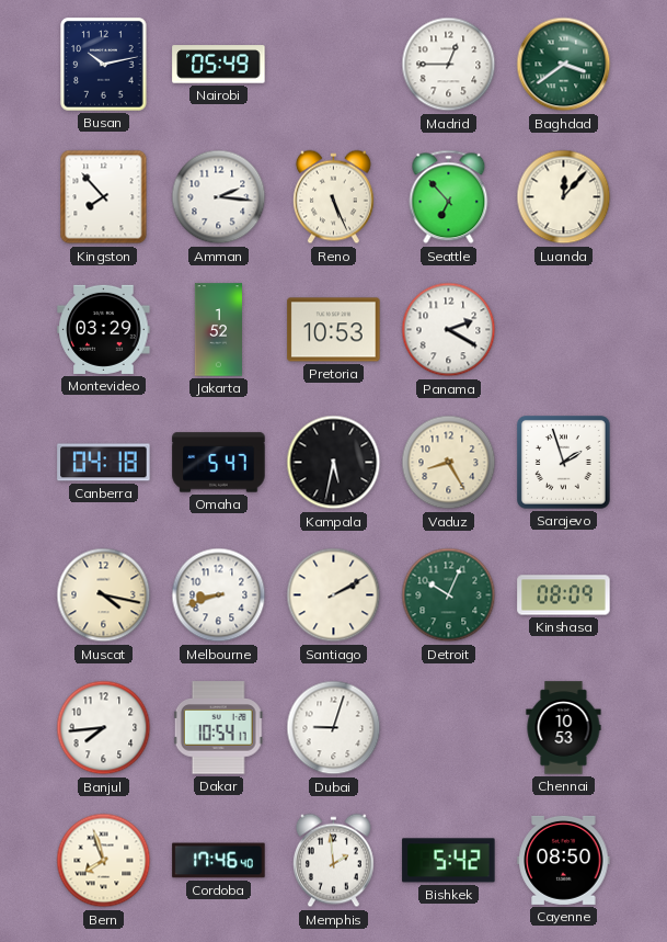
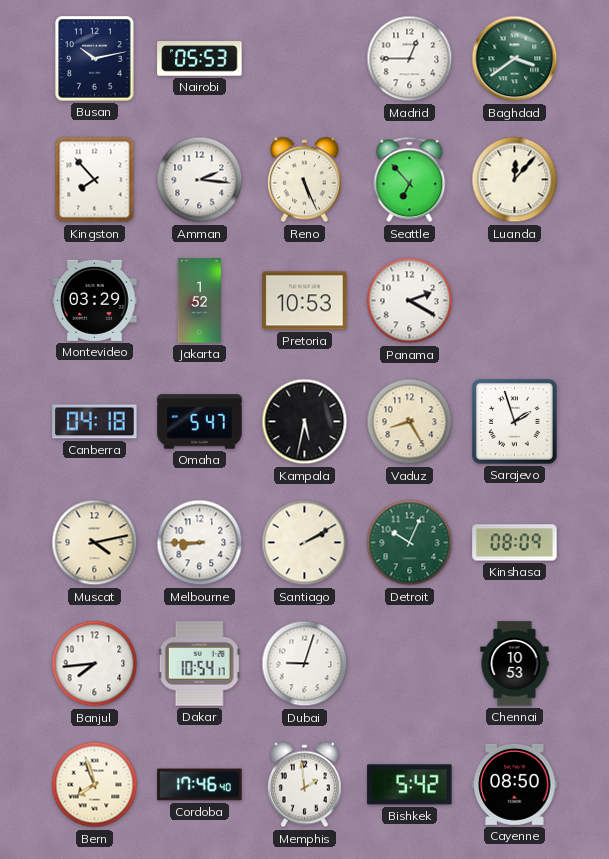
Nairobi: 05:49 -> 05:53
Muscat: 4:17 -> 4:13
Melbourne: 8:42 -> 8:45
